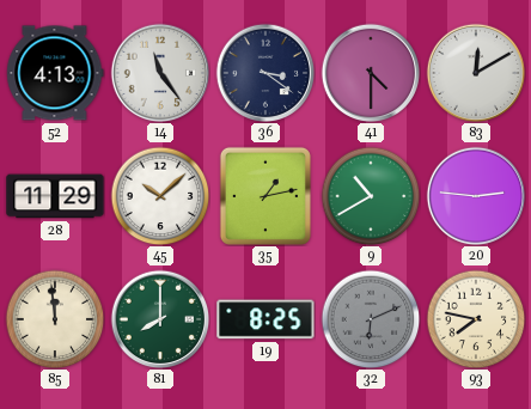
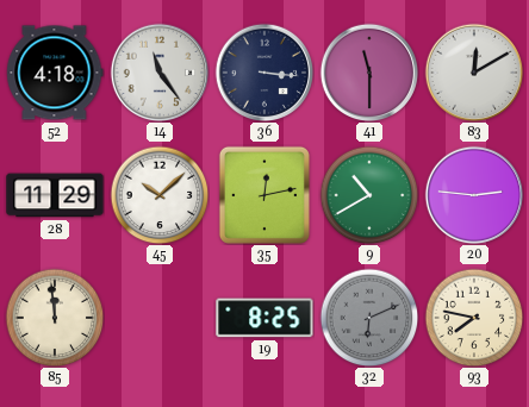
52: 4:13 -> 4:18
36: 3:21 -> 3:16
41: 4:30 -> 11:30
35: 1:13 -> 12:13
81: 8:00 -> none
